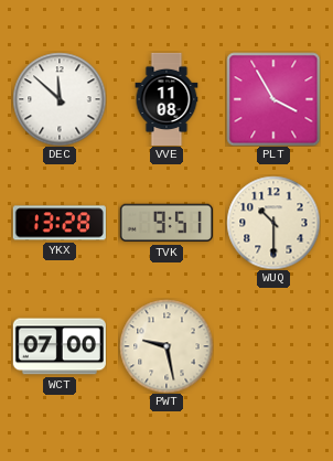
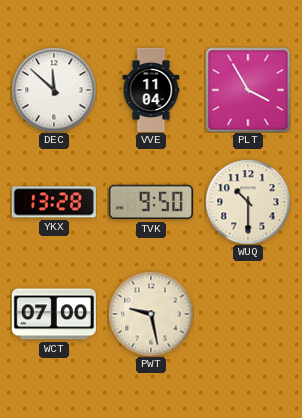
VVE: 11:08 -> 11:04
TVK: 9:51 -> 9:50
